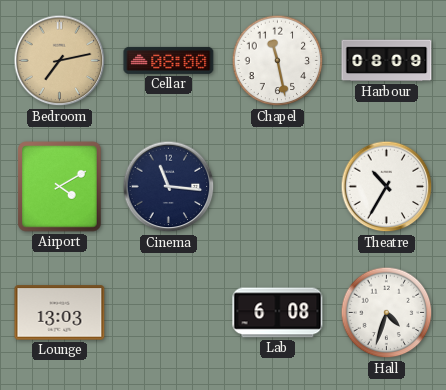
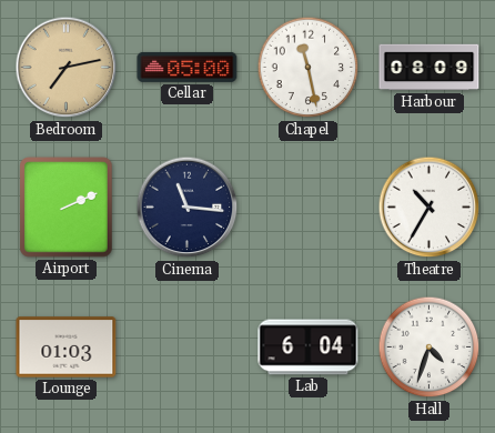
Cellar: 08:00 -> 05:00
Airport: 4:10 -> 2:11
Lounge: 13:03 -> 01:03
Lab: 6:08 -> 6:04
